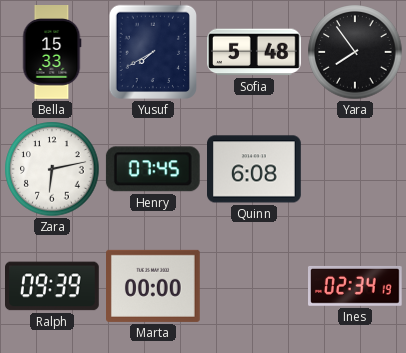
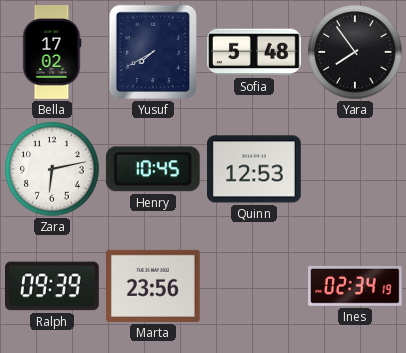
Bella: 15:33 -> 17:02
Henry: 07:45 -> 10:45
Quinn: 6:08 -> 12:53
Marta: 00:00 -> 23:56
